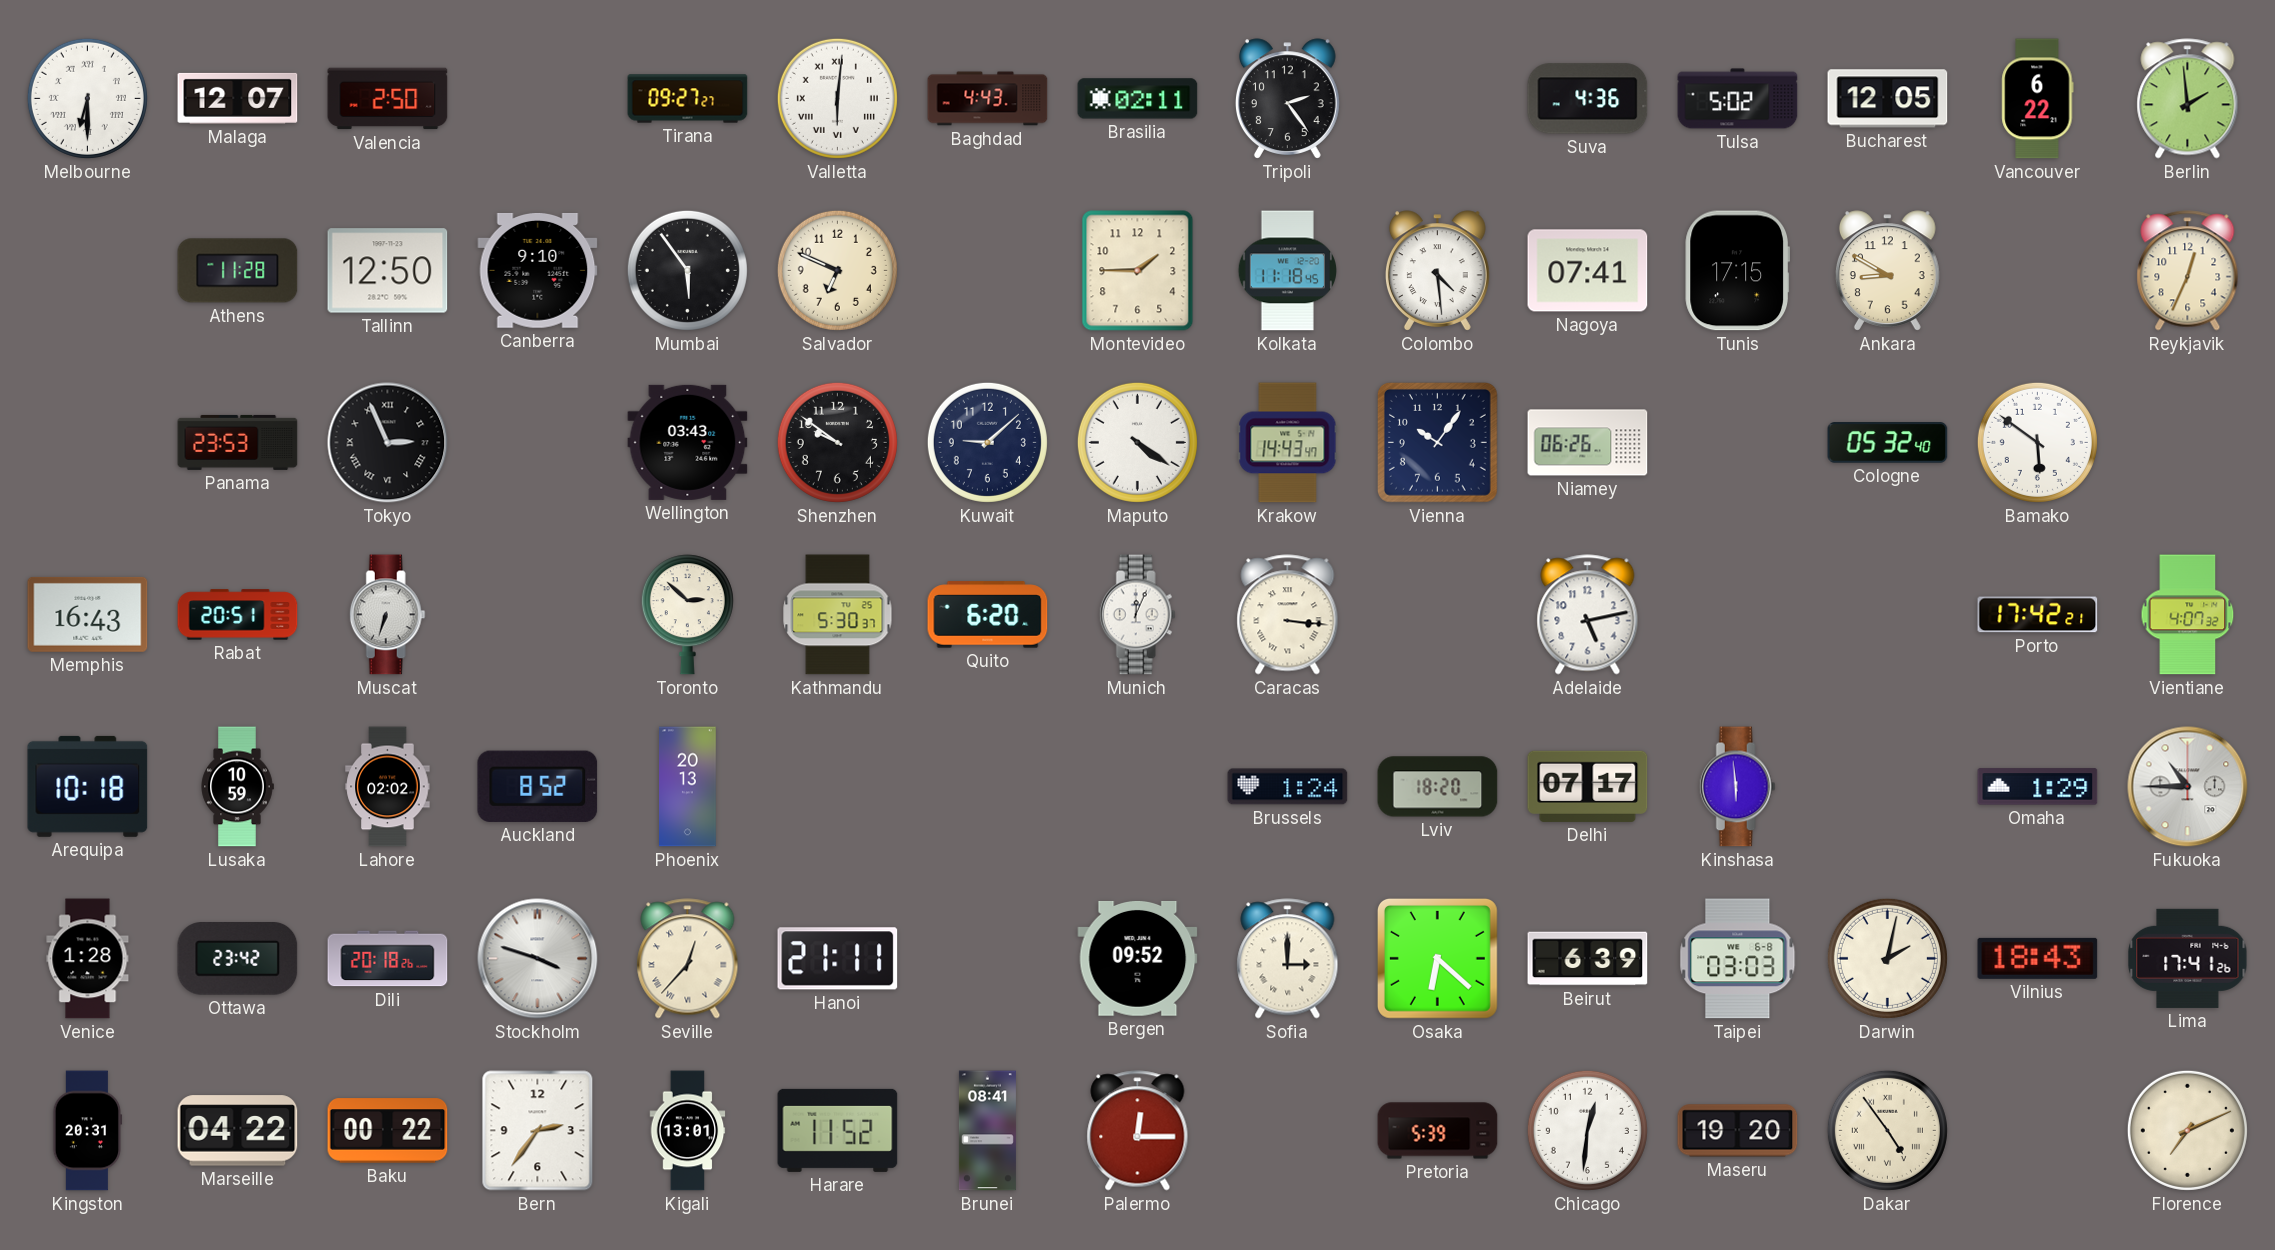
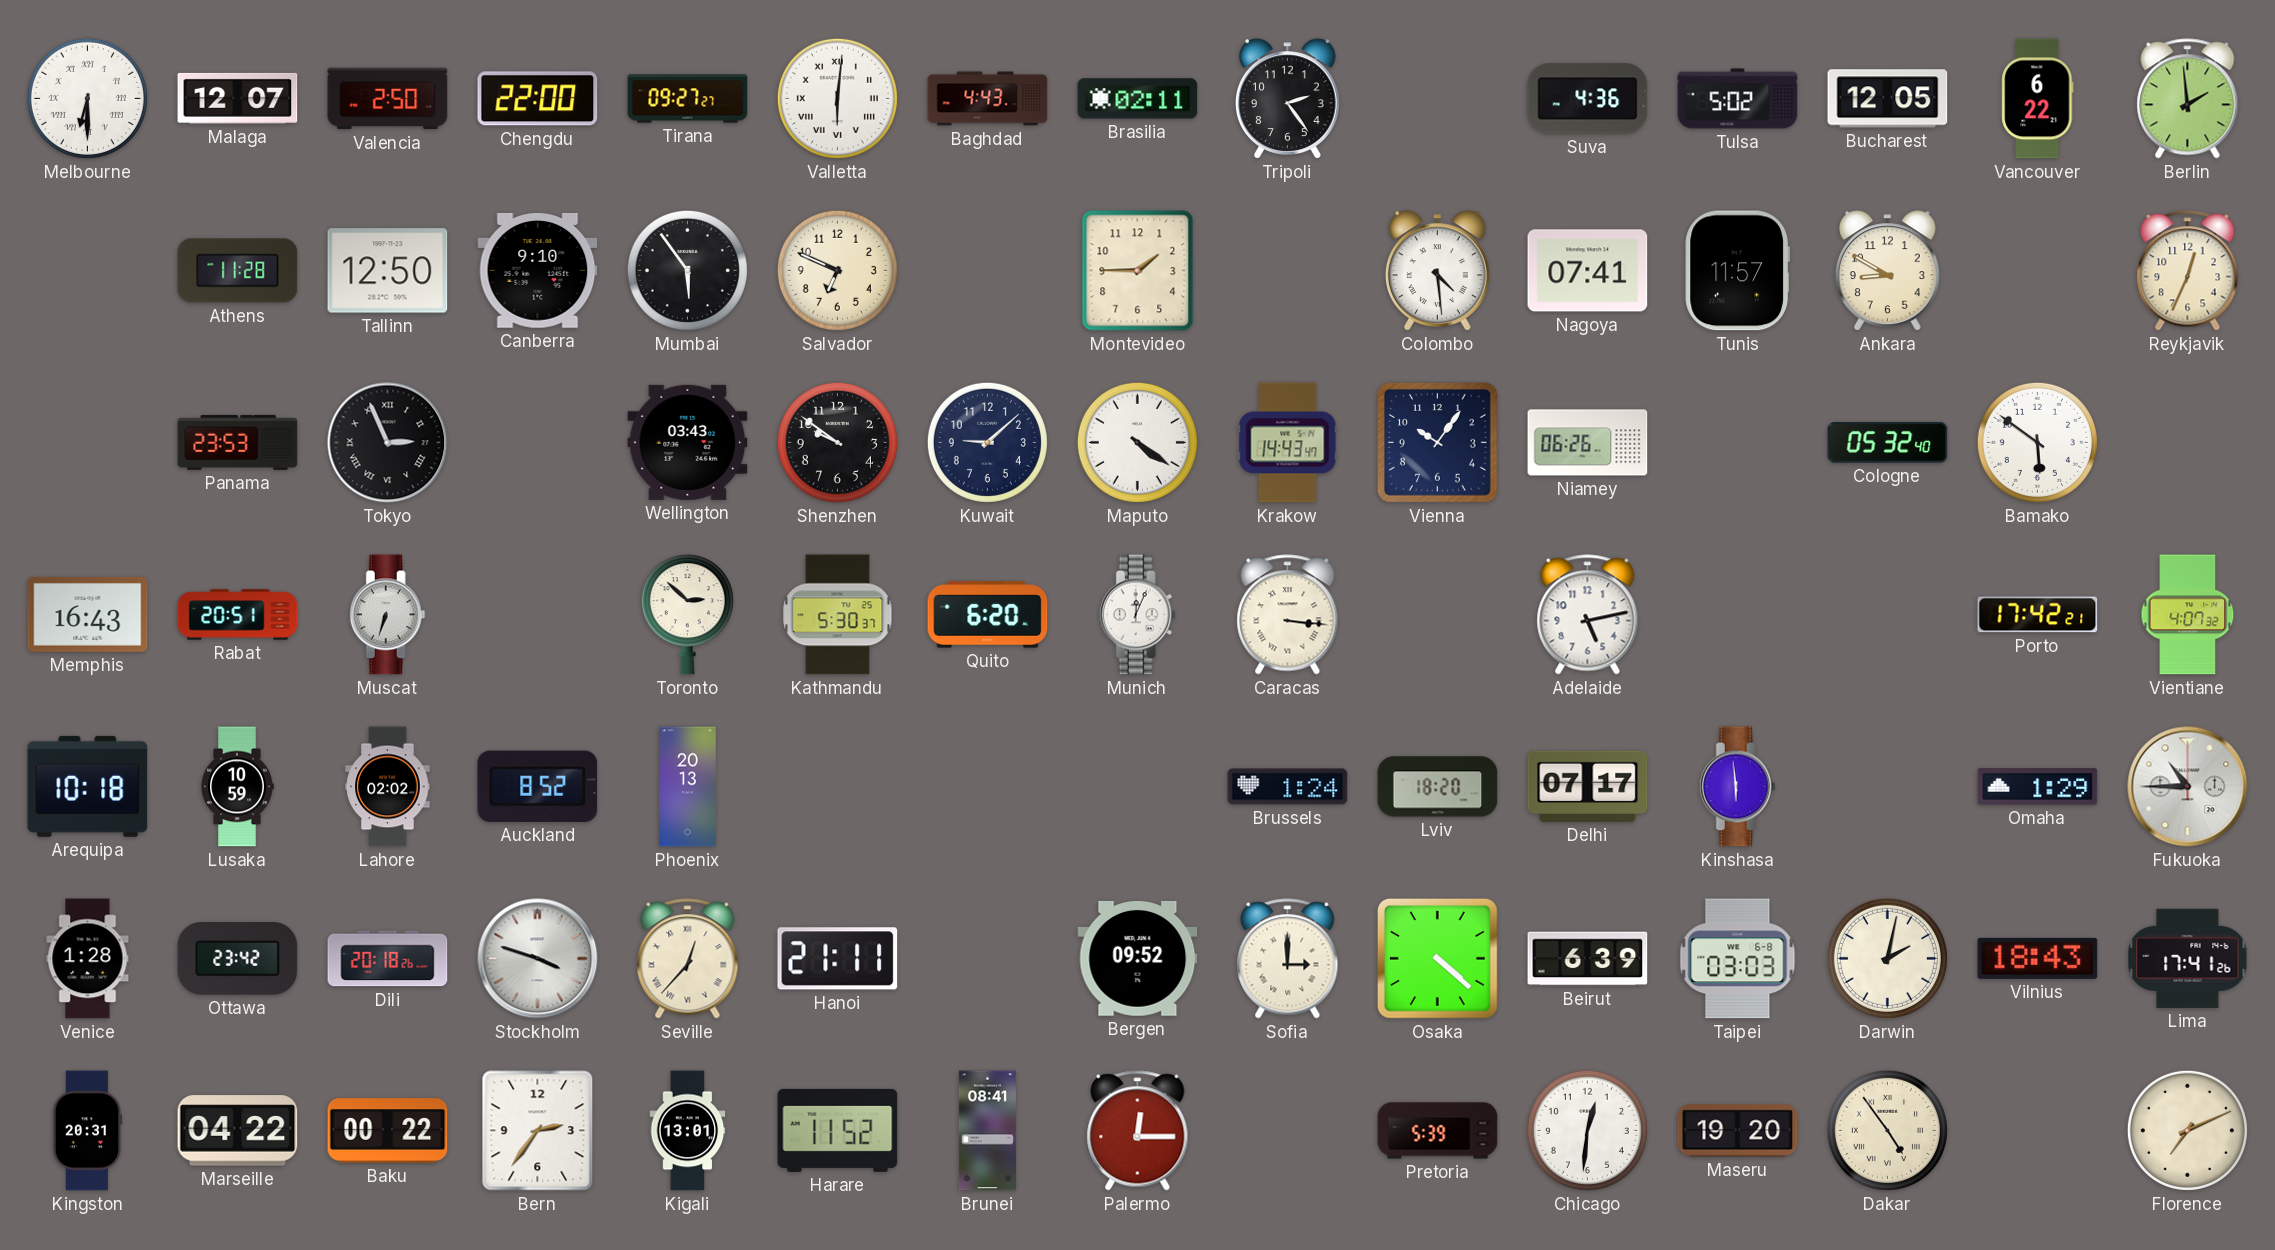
Chengdu: none -> 22:00
Kolkata: 11:18 -> none
Tunis: 17:15 -> 11:57
Osaka: 6:22 -> 4:22
